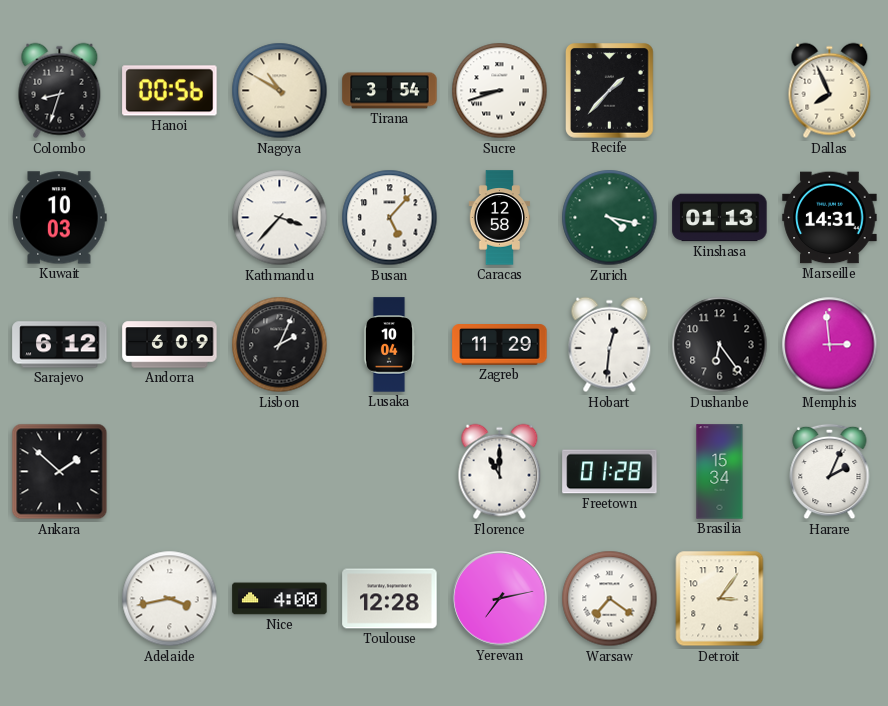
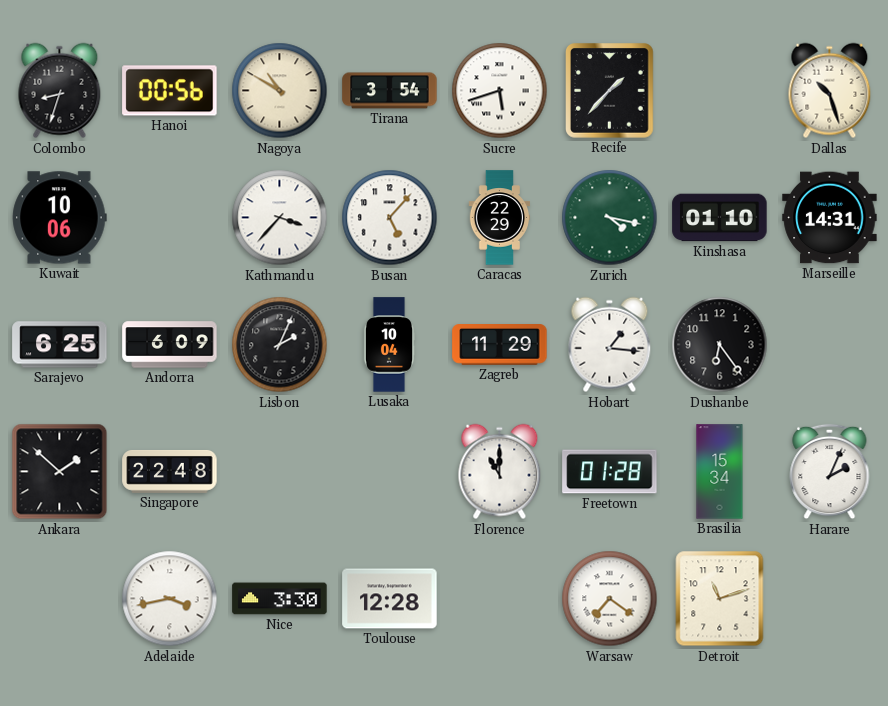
Sucre: 8:42 -> 5:42
Dallas: 7:56 -> 10:27
Kuwait: 10:03 -> 10:06
Caracas: 12:58 -> 22:29
Kinshasa: 01:13 -> 01:10
Sarajevo: 6:12 -> 6:25
Hobart: 12:31 -> 1:16
Memphis: 2:59 -> none
Singapore: none -> 22:48
Nice: 4:00 -> 3:30
Yerevan: 7:13 -> none
Detroit: 3:06 -> 11:12
